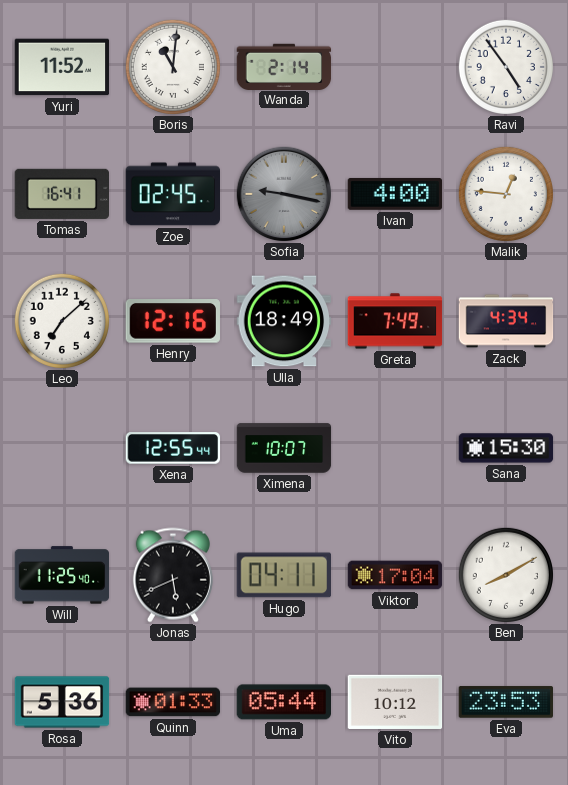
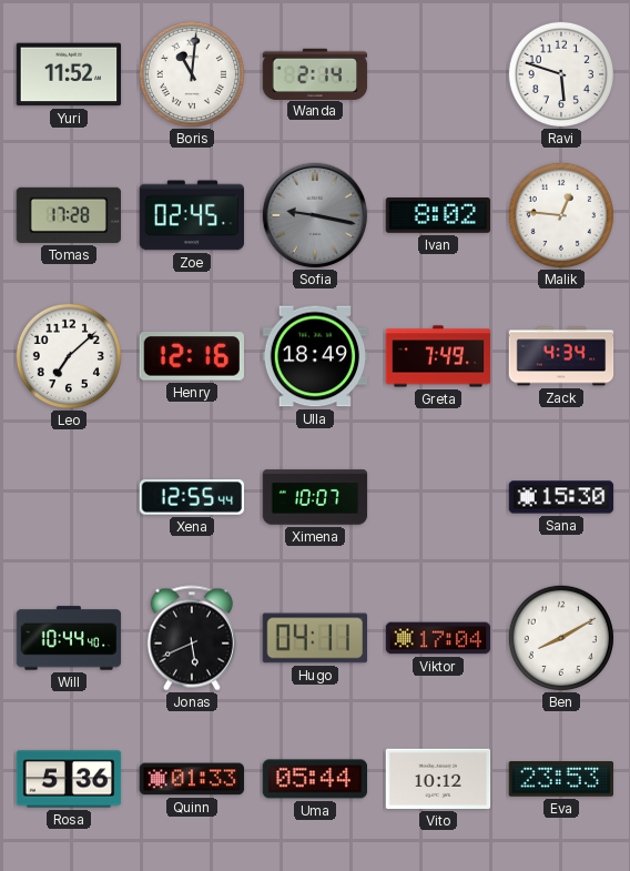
Ravi: 4:54 -> 5:48
Tomas: 16:41 -> 17:28
Ivan: 4:00 -> 8:02
Will: 11:25 -> 10:44
